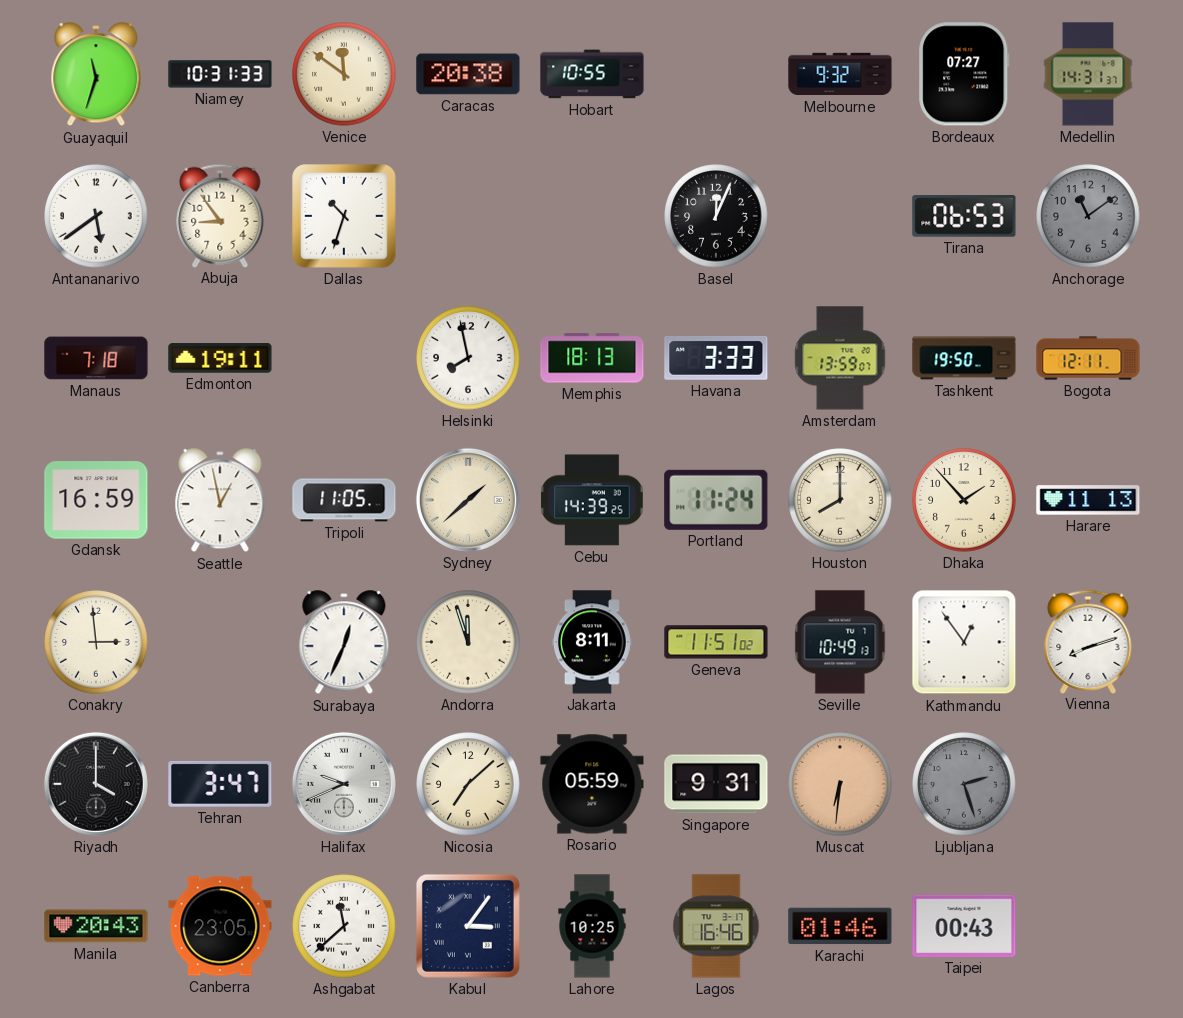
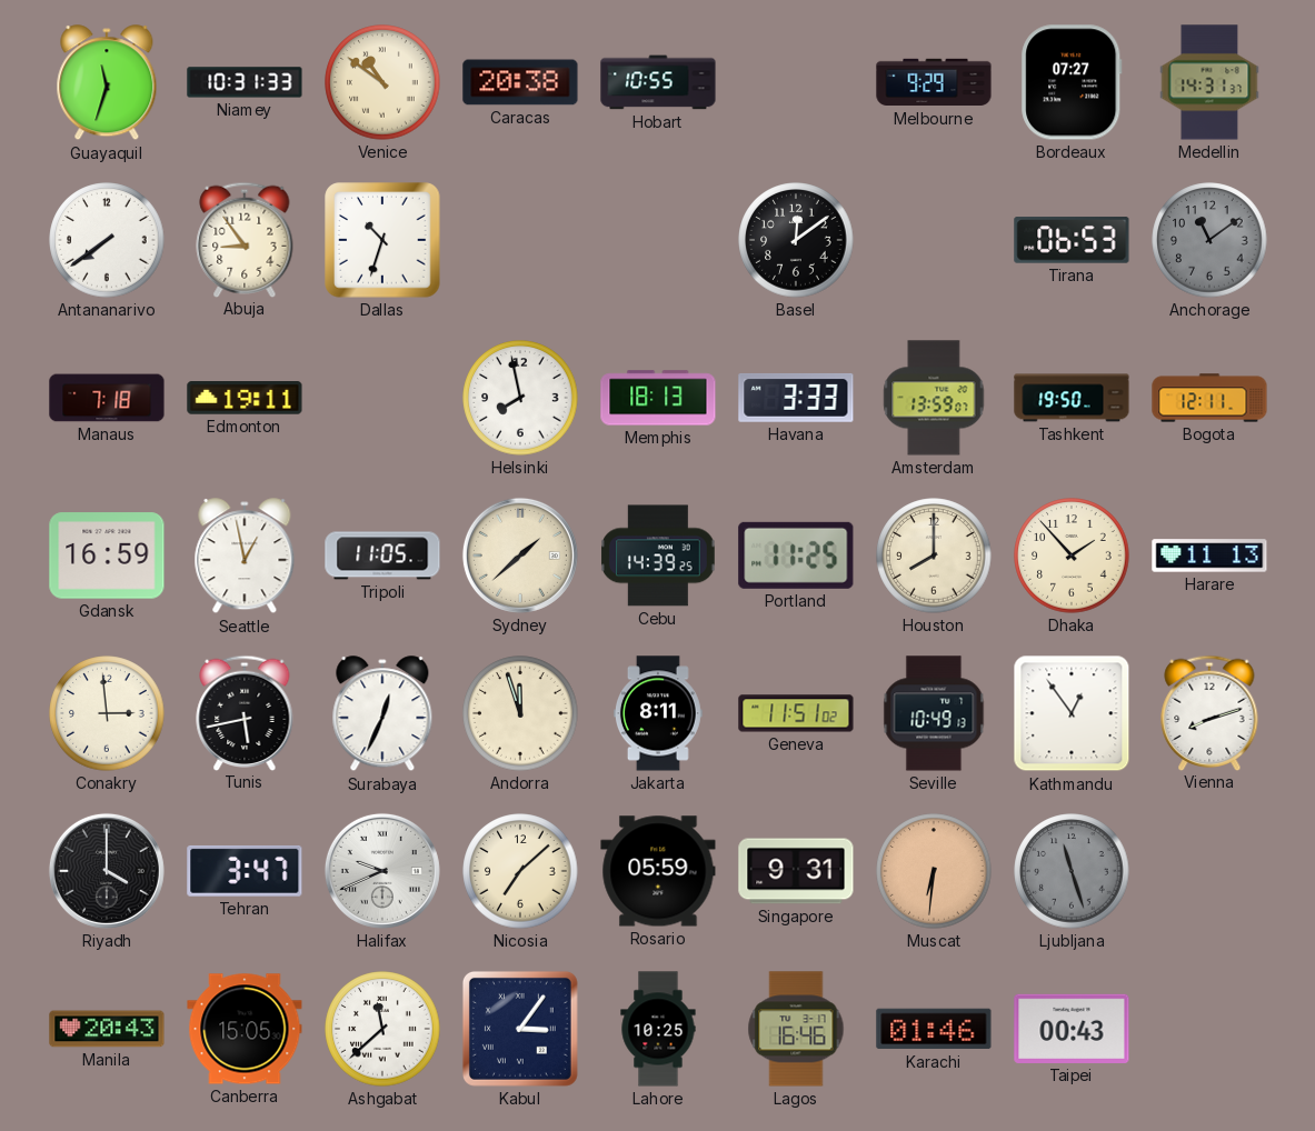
Venice: 11:51 -> 10:51
Melbourne: 9:32 -> 9:29
Antananarivo: 5:39 -> 7:39
Basel: 12:04 -> 12:09
Portland: 11:24 -> 11:25
Tunis: none -> 5:43
Ljubljana: 2:27 -> 11:27
Canberra: 23:05 -> 15:05
